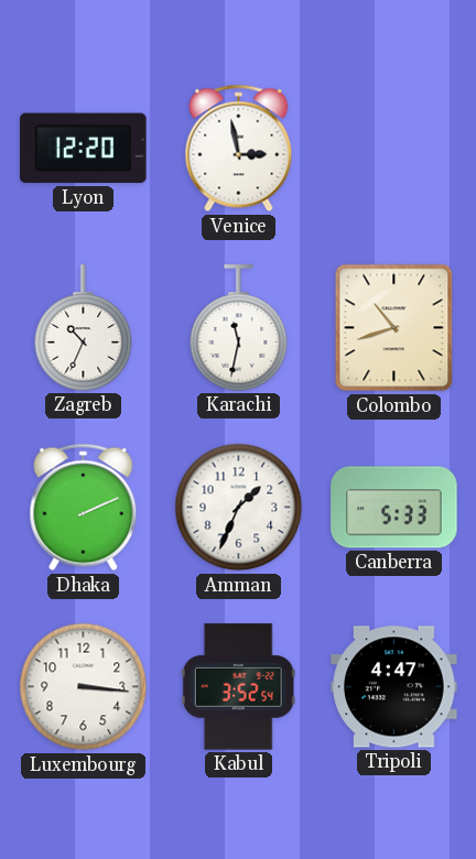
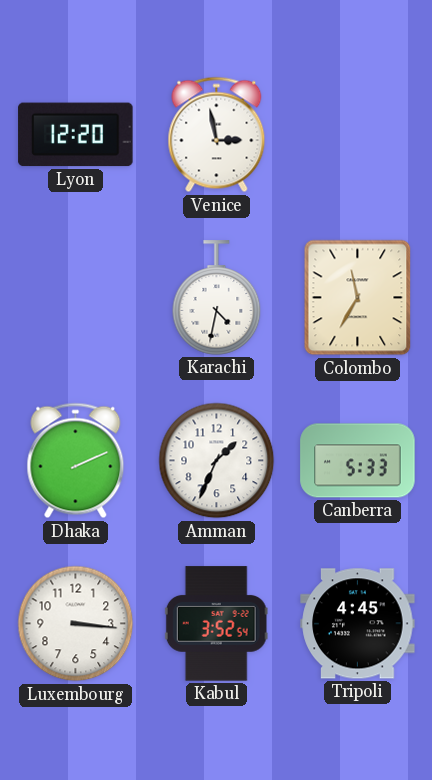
Zagreb: 10:34 -> none
Karachi: 11:32 -> 4:32
Colombo: 10:42 -> 11:35
Tripoli: 4:47 -> 4:45
